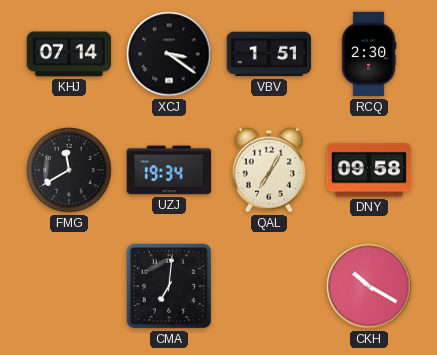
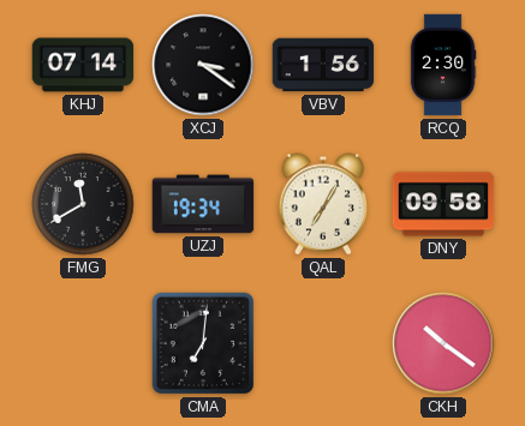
VBV: 1:51 -> 1:56
CKH: 10:20 -> 10:21
